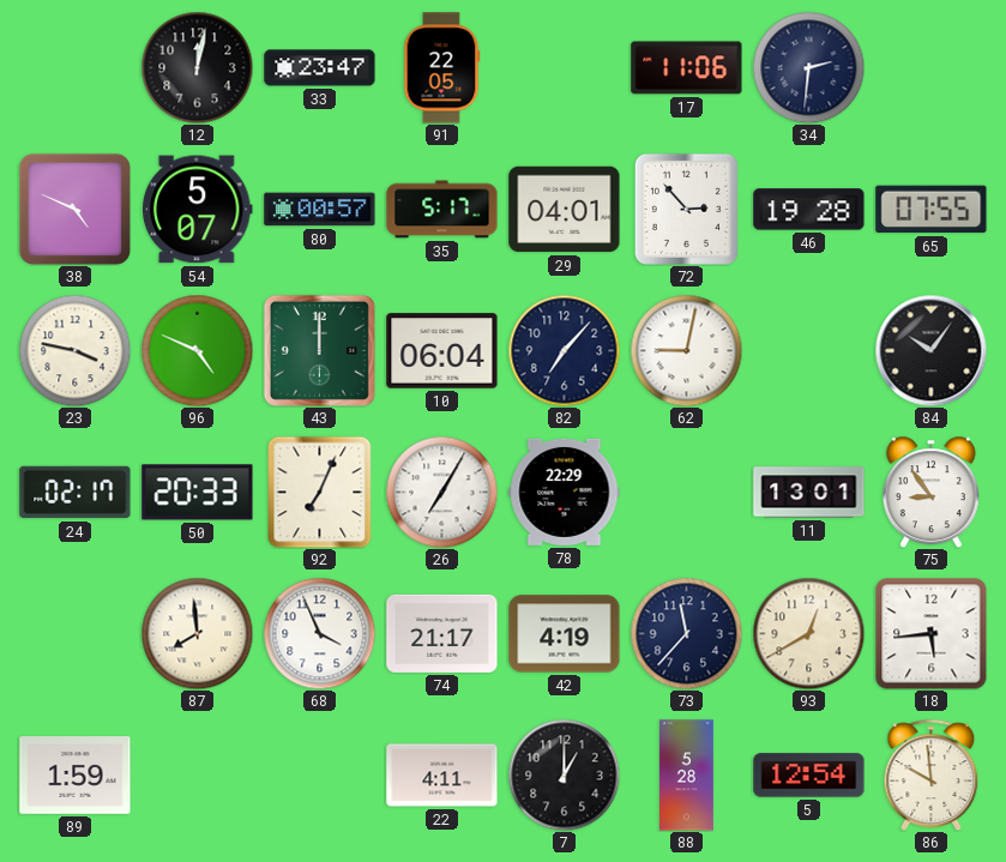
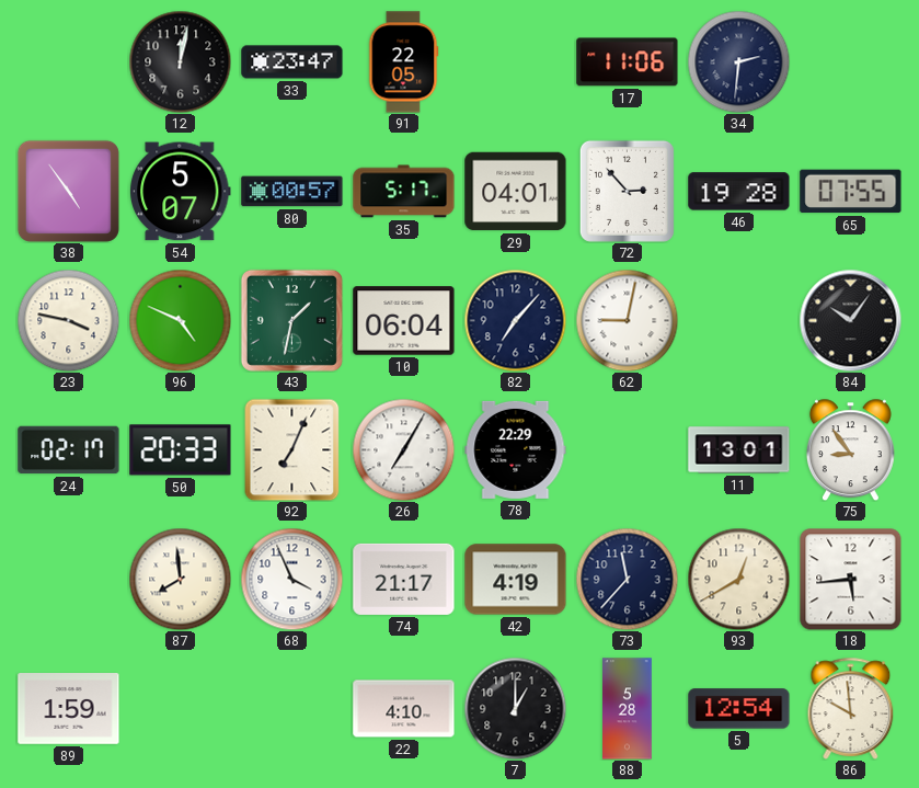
38: 4:49 -> 4:54
43: 12:00 -> 1:32
22: 4:11 -> 4:10
